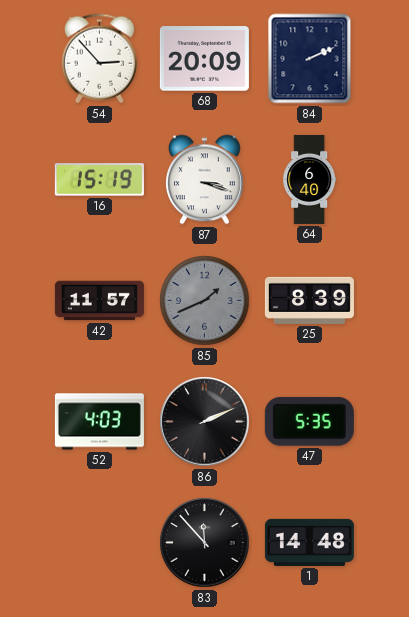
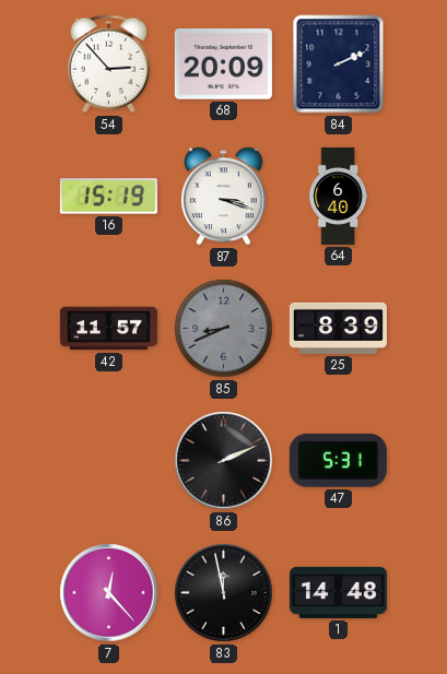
85: 1:41 -> 8:41
52: 4:03 -> none
47: 5:35 -> 5:31
7: none -> 12:23
83: 11:53 -> 11:58
